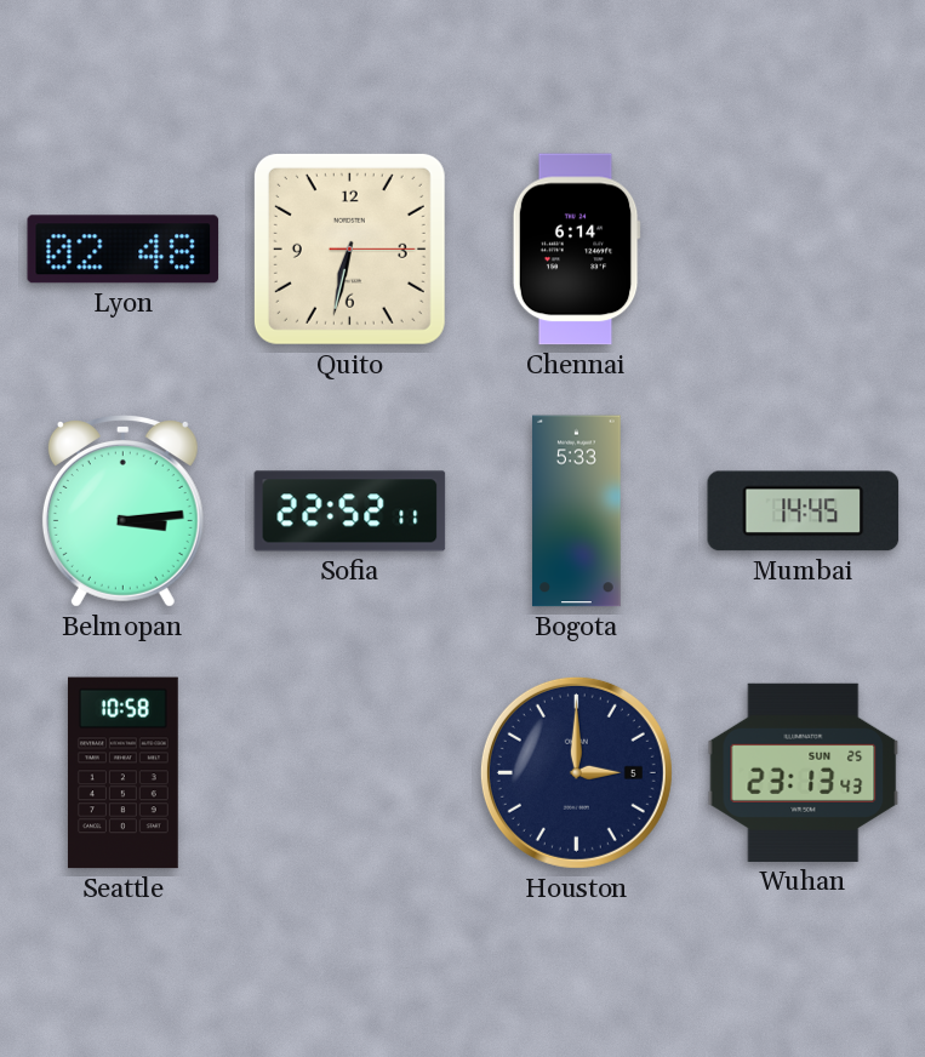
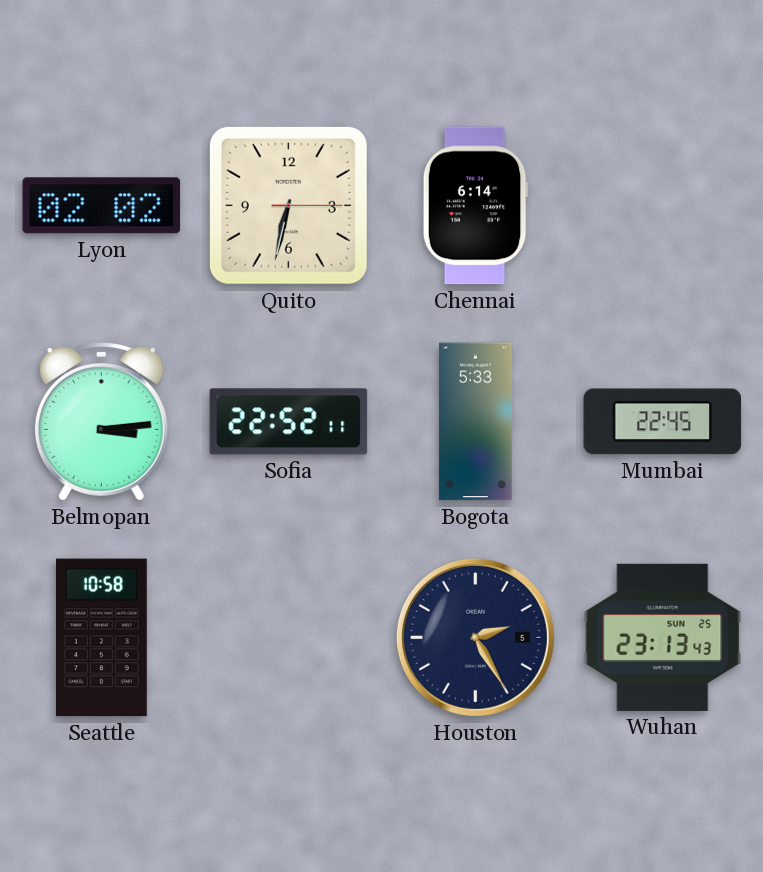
Lyon: 02:48 -> 02:02
Mumbai: 14:45 -> 22:45
Houston: 3:00 -> 2:25
